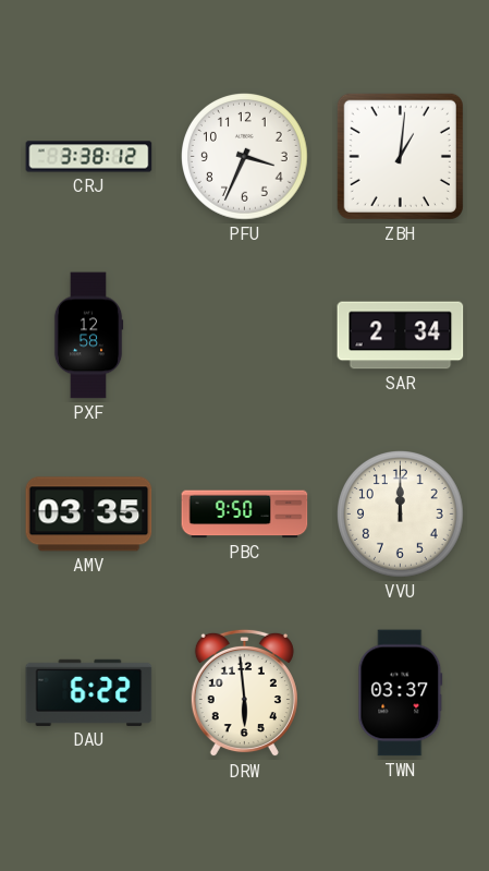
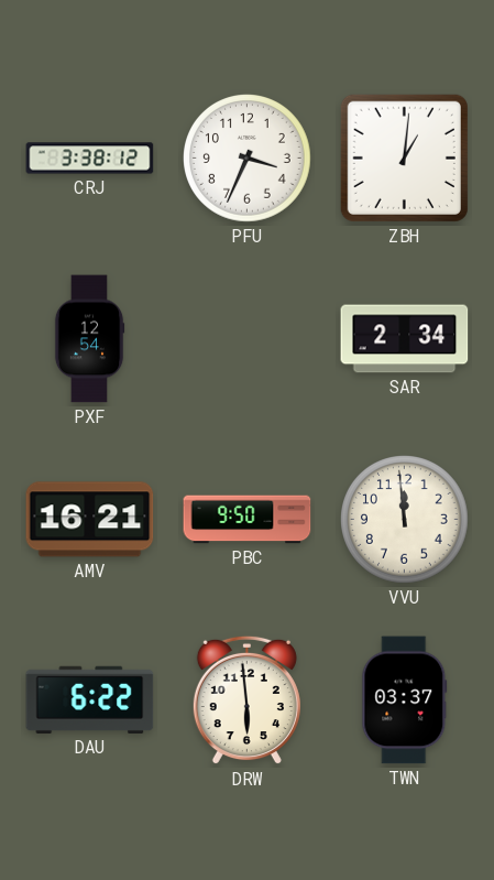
PXF: 12:58 -> 12:54
AMV: 03:35 -> 16:21
VVU: 12:00 -> 11:59
